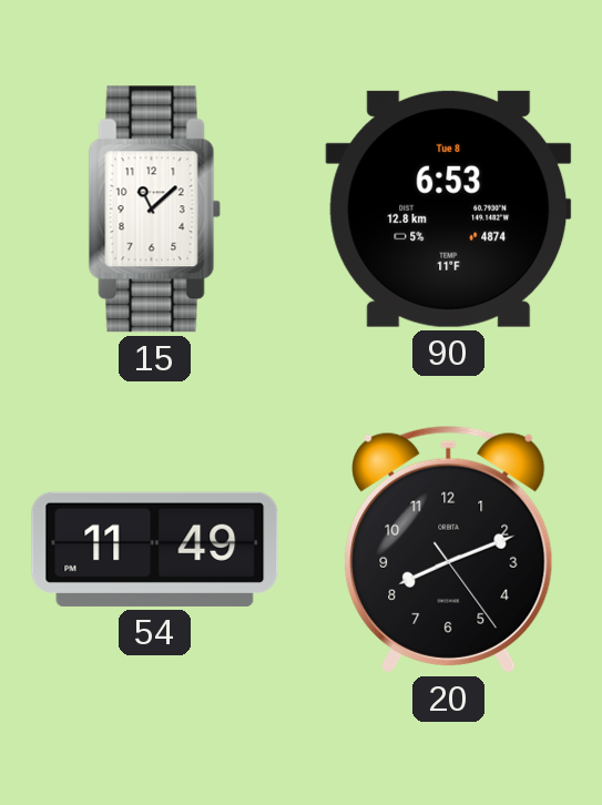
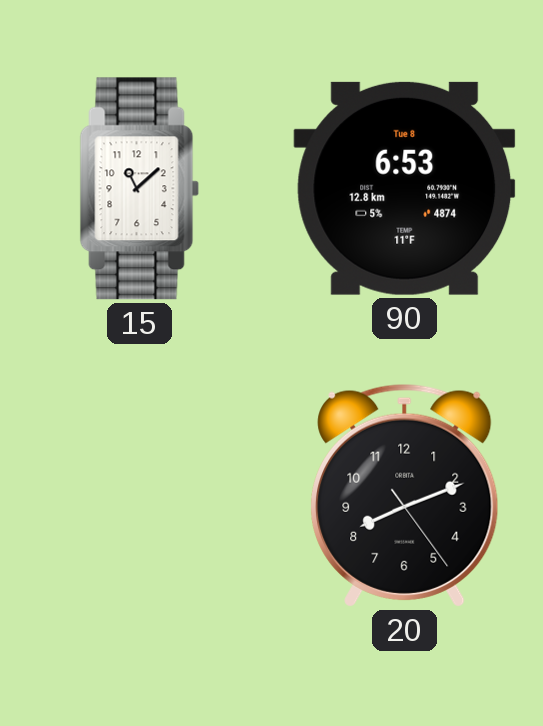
54: 11:49 -> none
